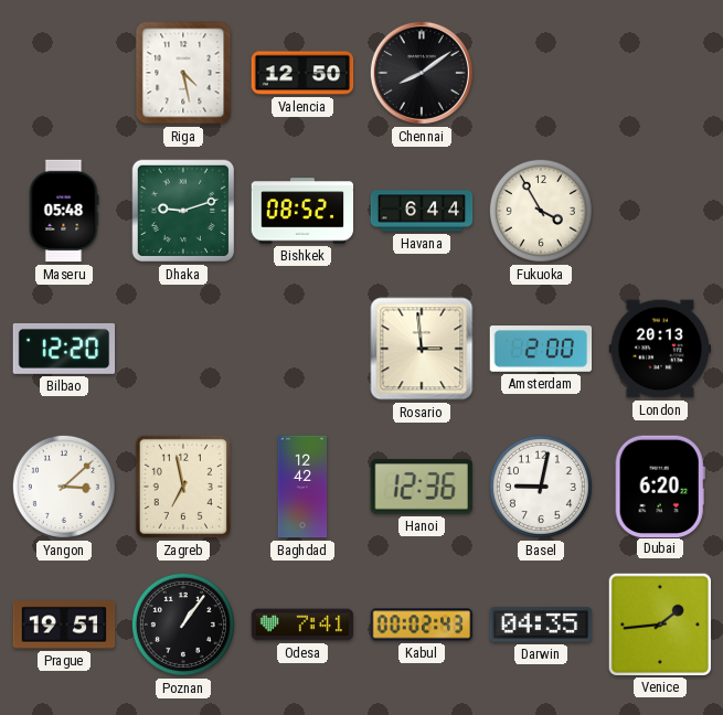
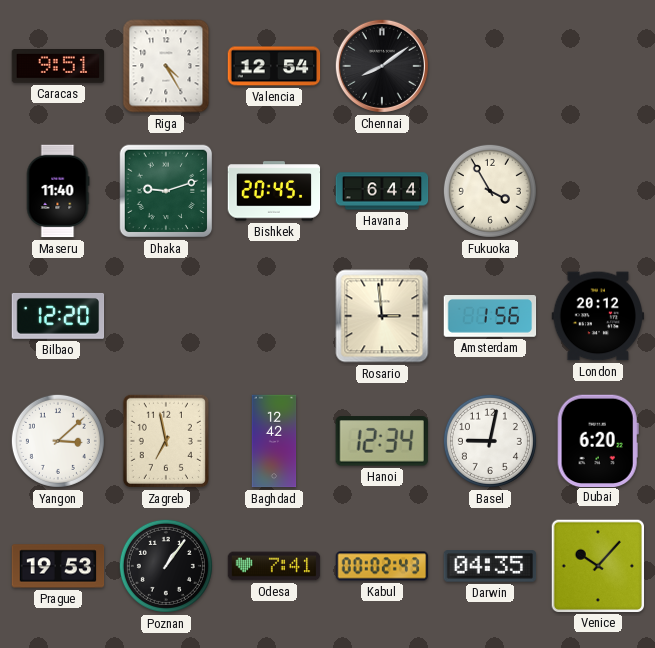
Caracas: none -> 9:51
Riga: 4:28 -> 4:25
Valencia: 12:50 -> 12:54
Maseru: 05:48 -> 11:40
Bishkek: 08:52 -> 20:45
Amsterdam: 2:00 -> 1:56
London: 20:13 -> 20:12
Hanoi: 12:36 -> 12:34
Prague: 19:51 -> 19:53
Venice: 1:44 -> 10:07
